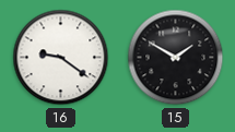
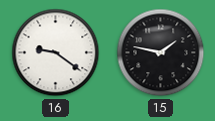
15: 1:50 -> 1:47
